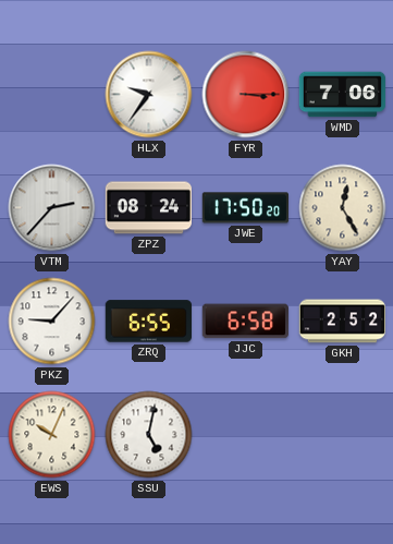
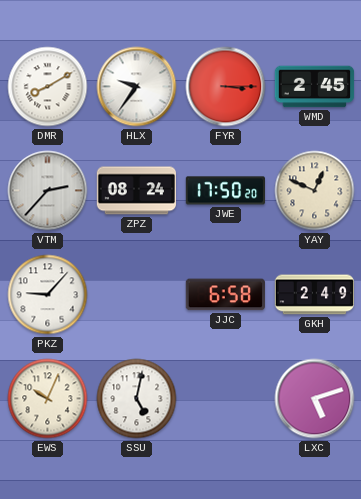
DMR: none -> 8:10
WMD: 7:06 -> 2:45
YAY: 12:25 -> 12:49
ZRQ: 6:55 -> none
GKH: 2:52 -> 2:49
LXC: none -> 5:12
